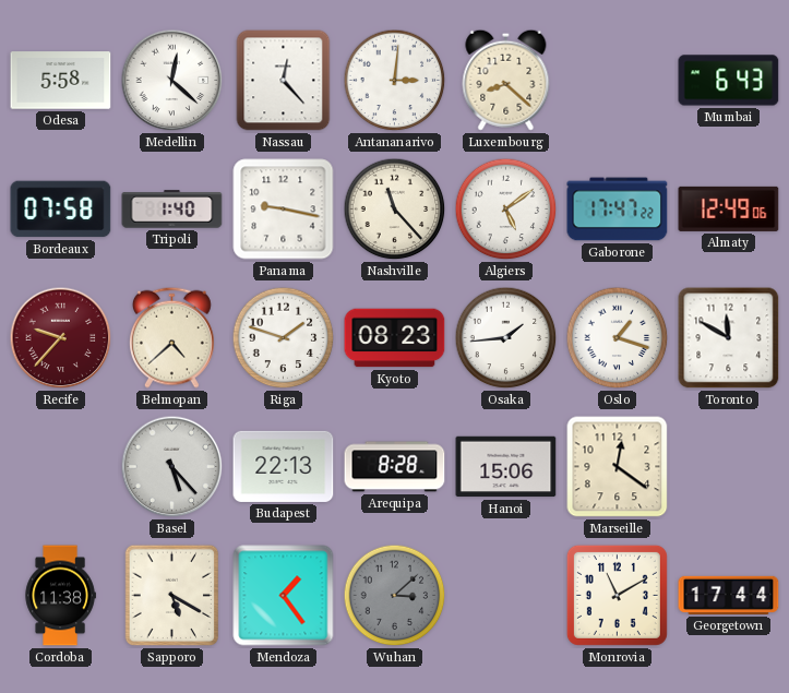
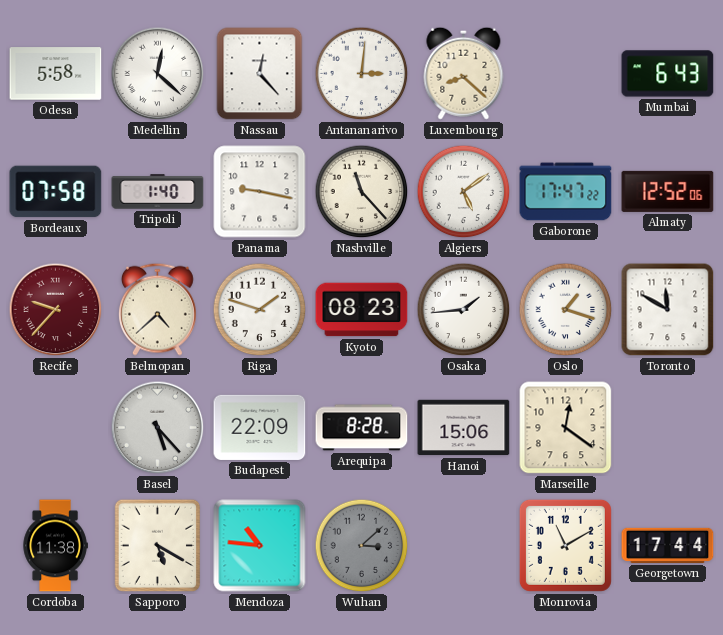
Almaty: 12:49 -> 12:52
Budapest: 22:13 -> 22:09
Mendoza: 1:24 -> 10:46
